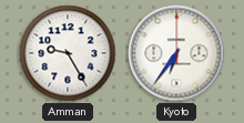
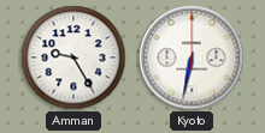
Kyoto: 6:36 -> 6:32
